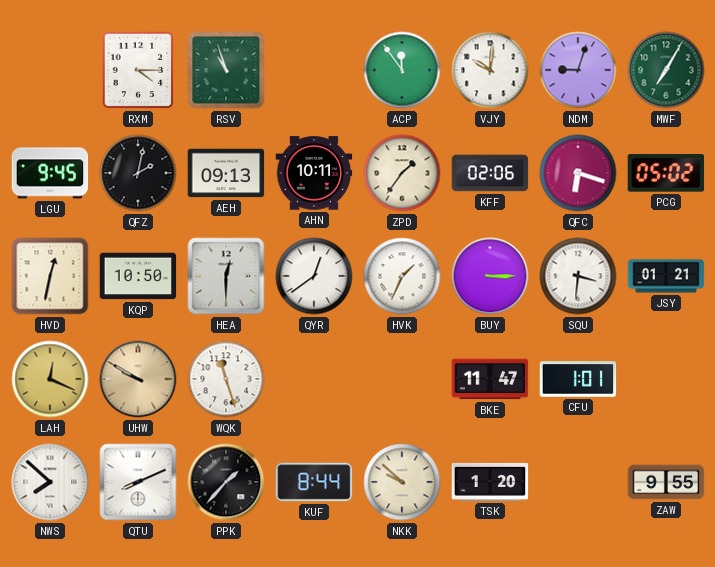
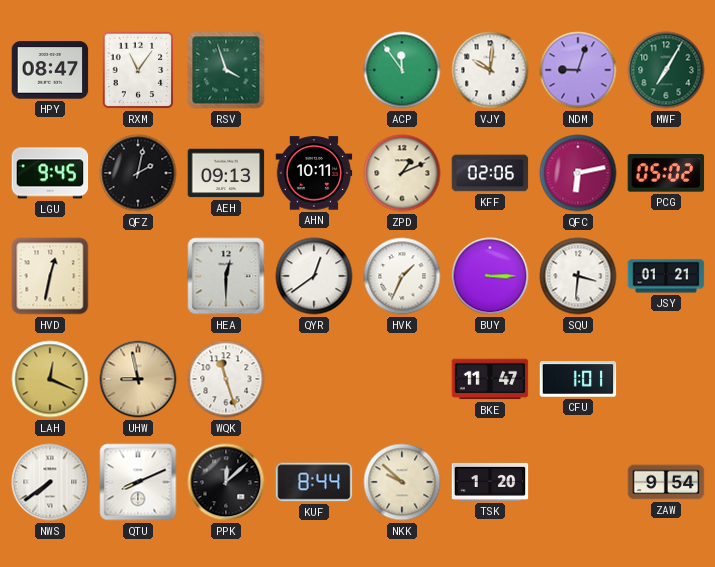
HPY: none -> 08:47
RXM: 4:15 -> 11:06
RSV: 10:57 -> 3:57
ZPD: 1:36 -> 1:11
QFC: 6:18 -> 6:13
KQP: 10:50 -> none
UHW: 9:50 -> 8:58
NWS: 7:52 -> 7:39
PPK: 1:37 -> 12:08
ZAW: 9:55 -> 9:54
